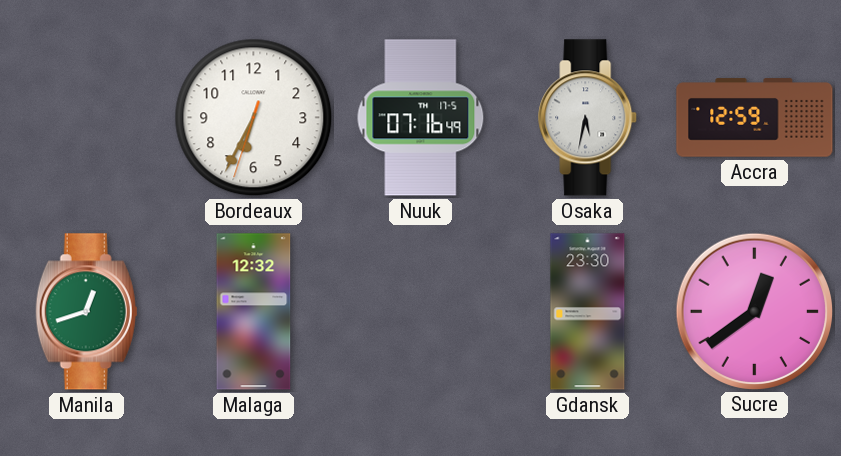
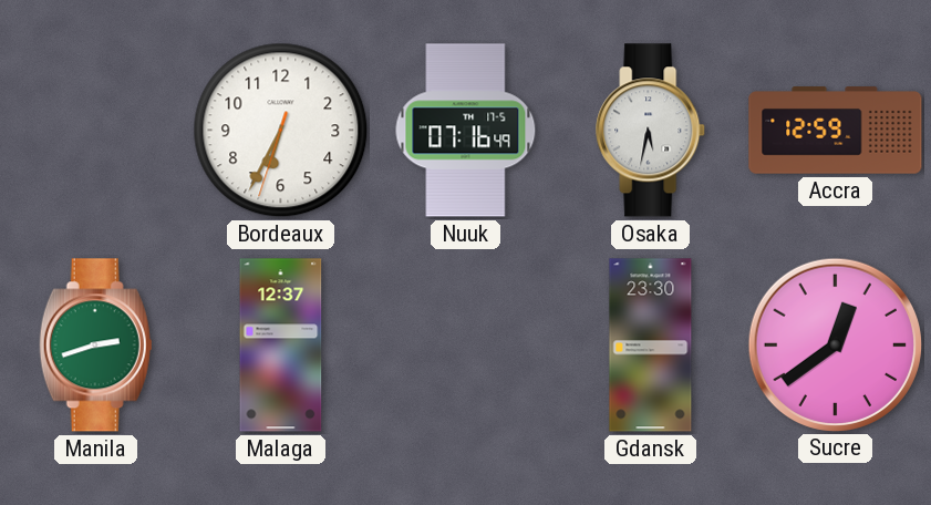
Manila: 12:42 -> 2:42
Malaga: 12:32 -> 12:37
